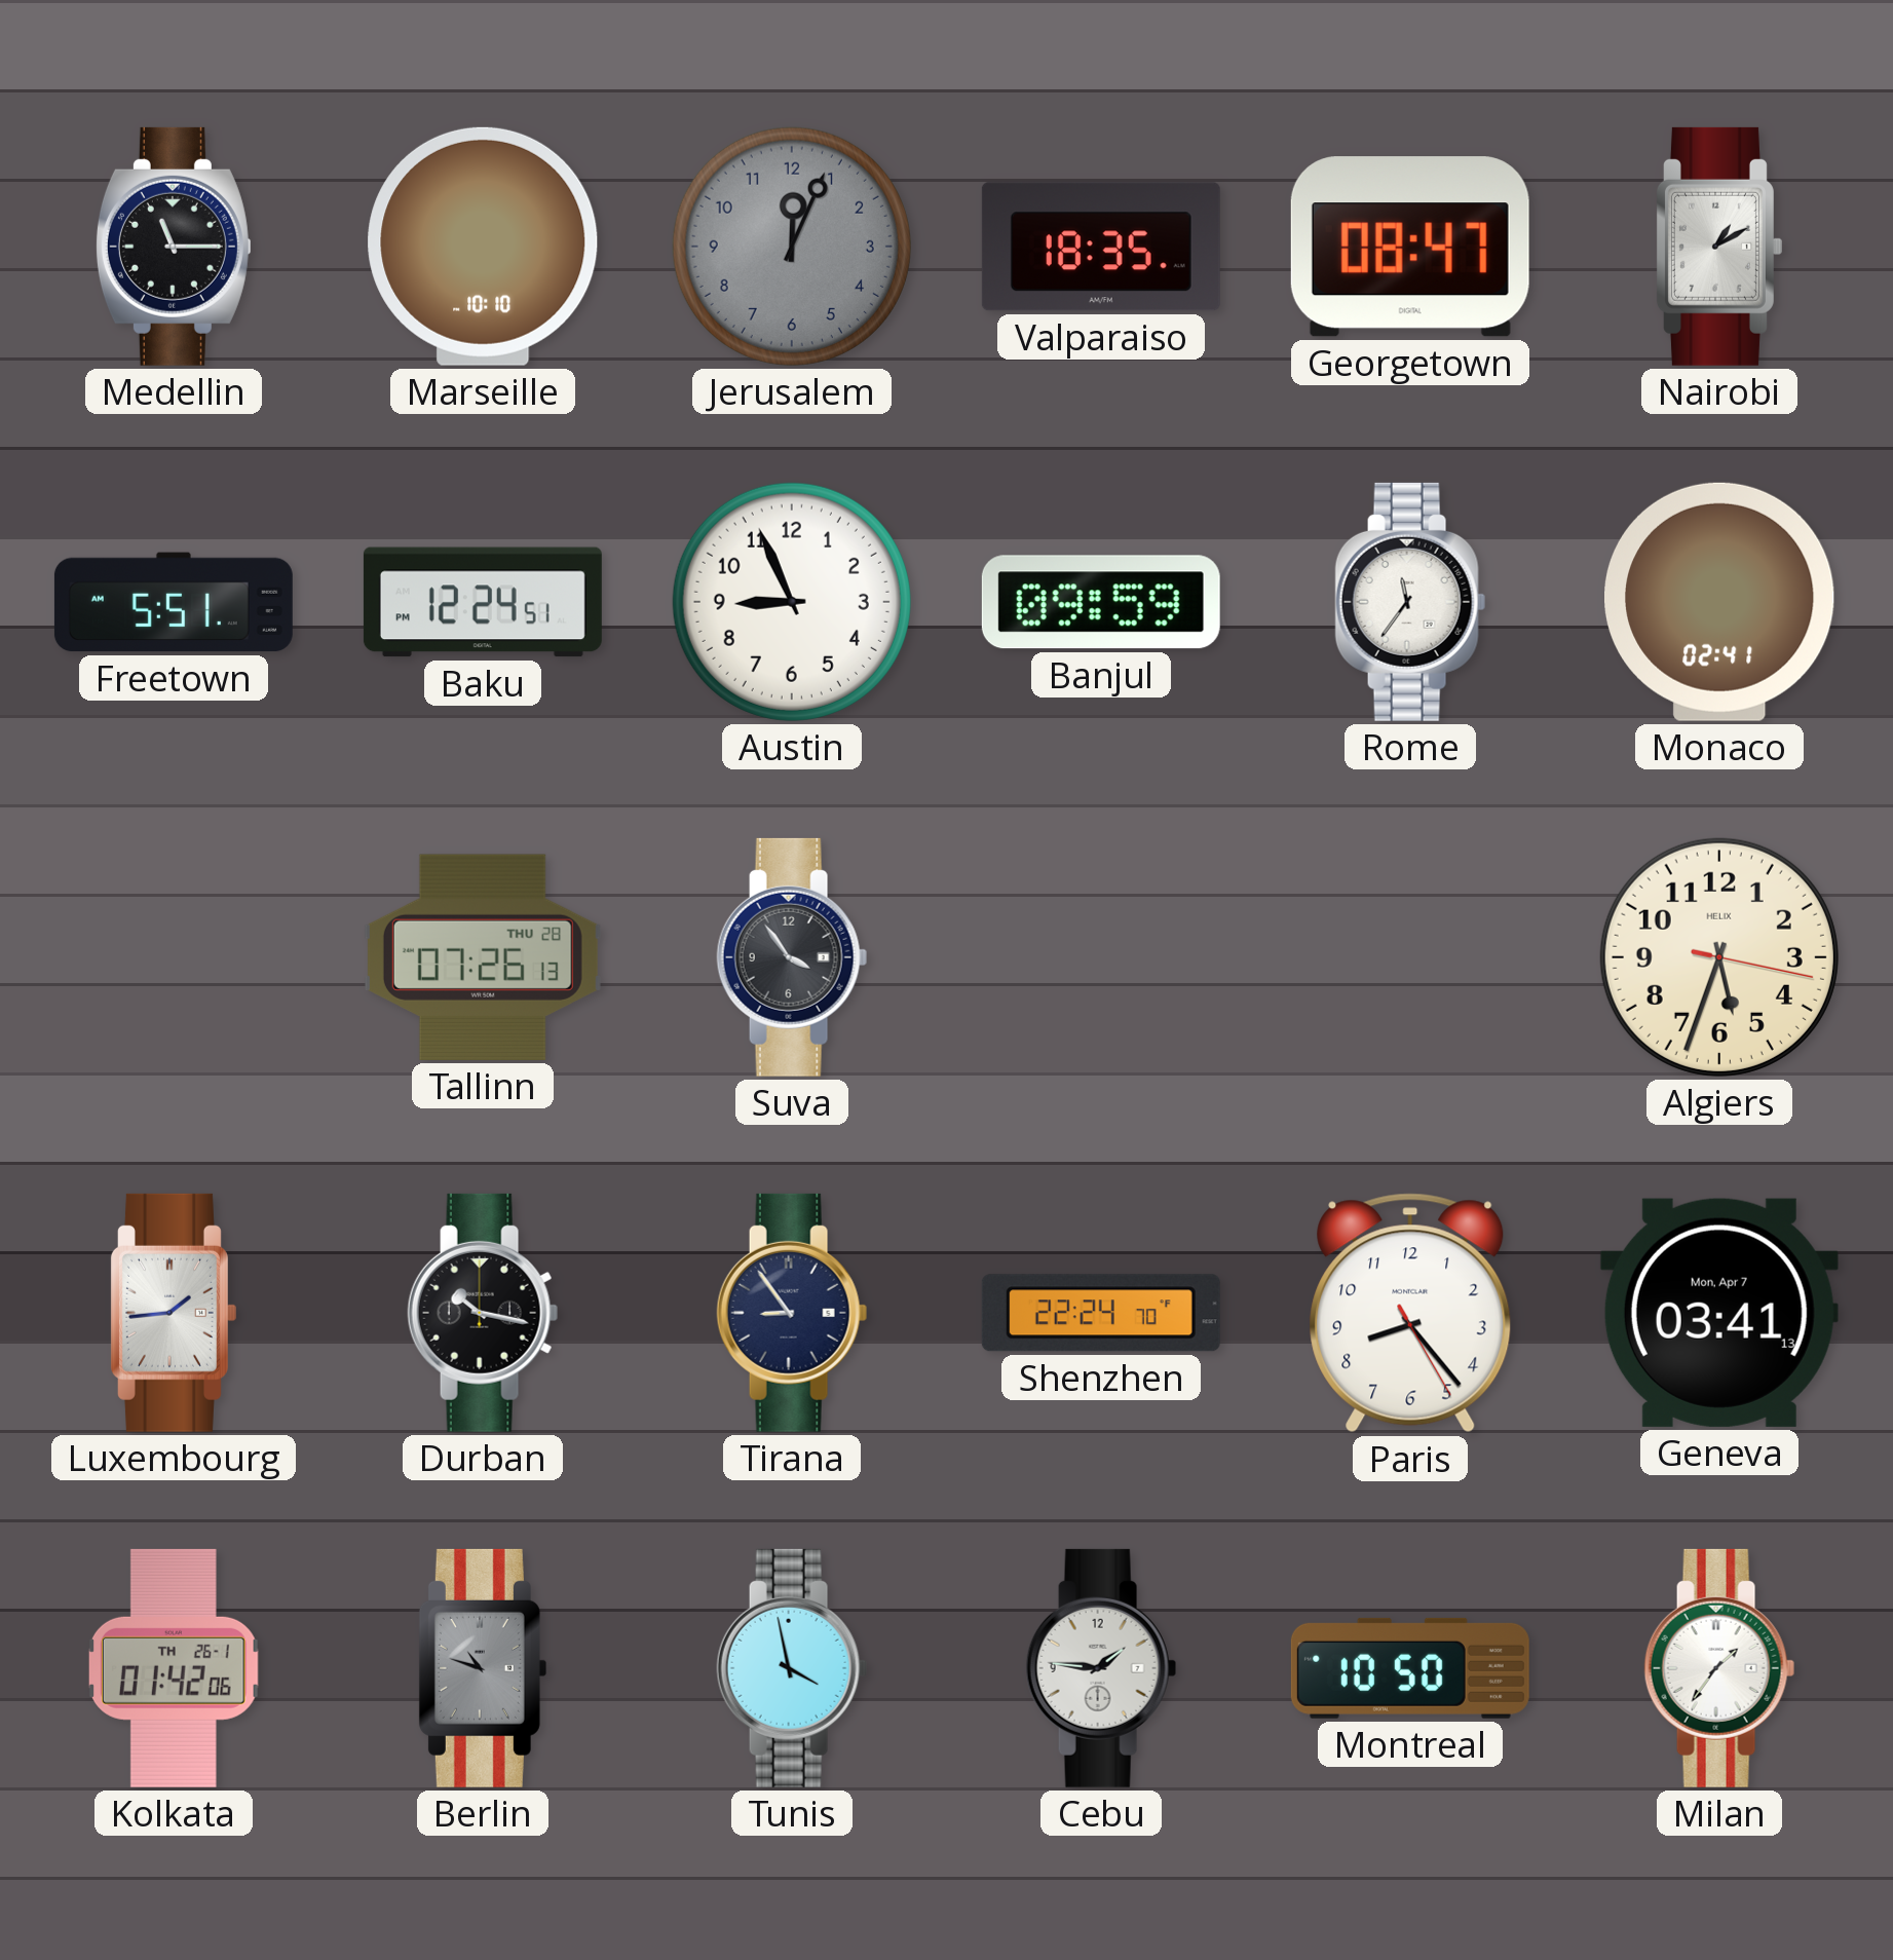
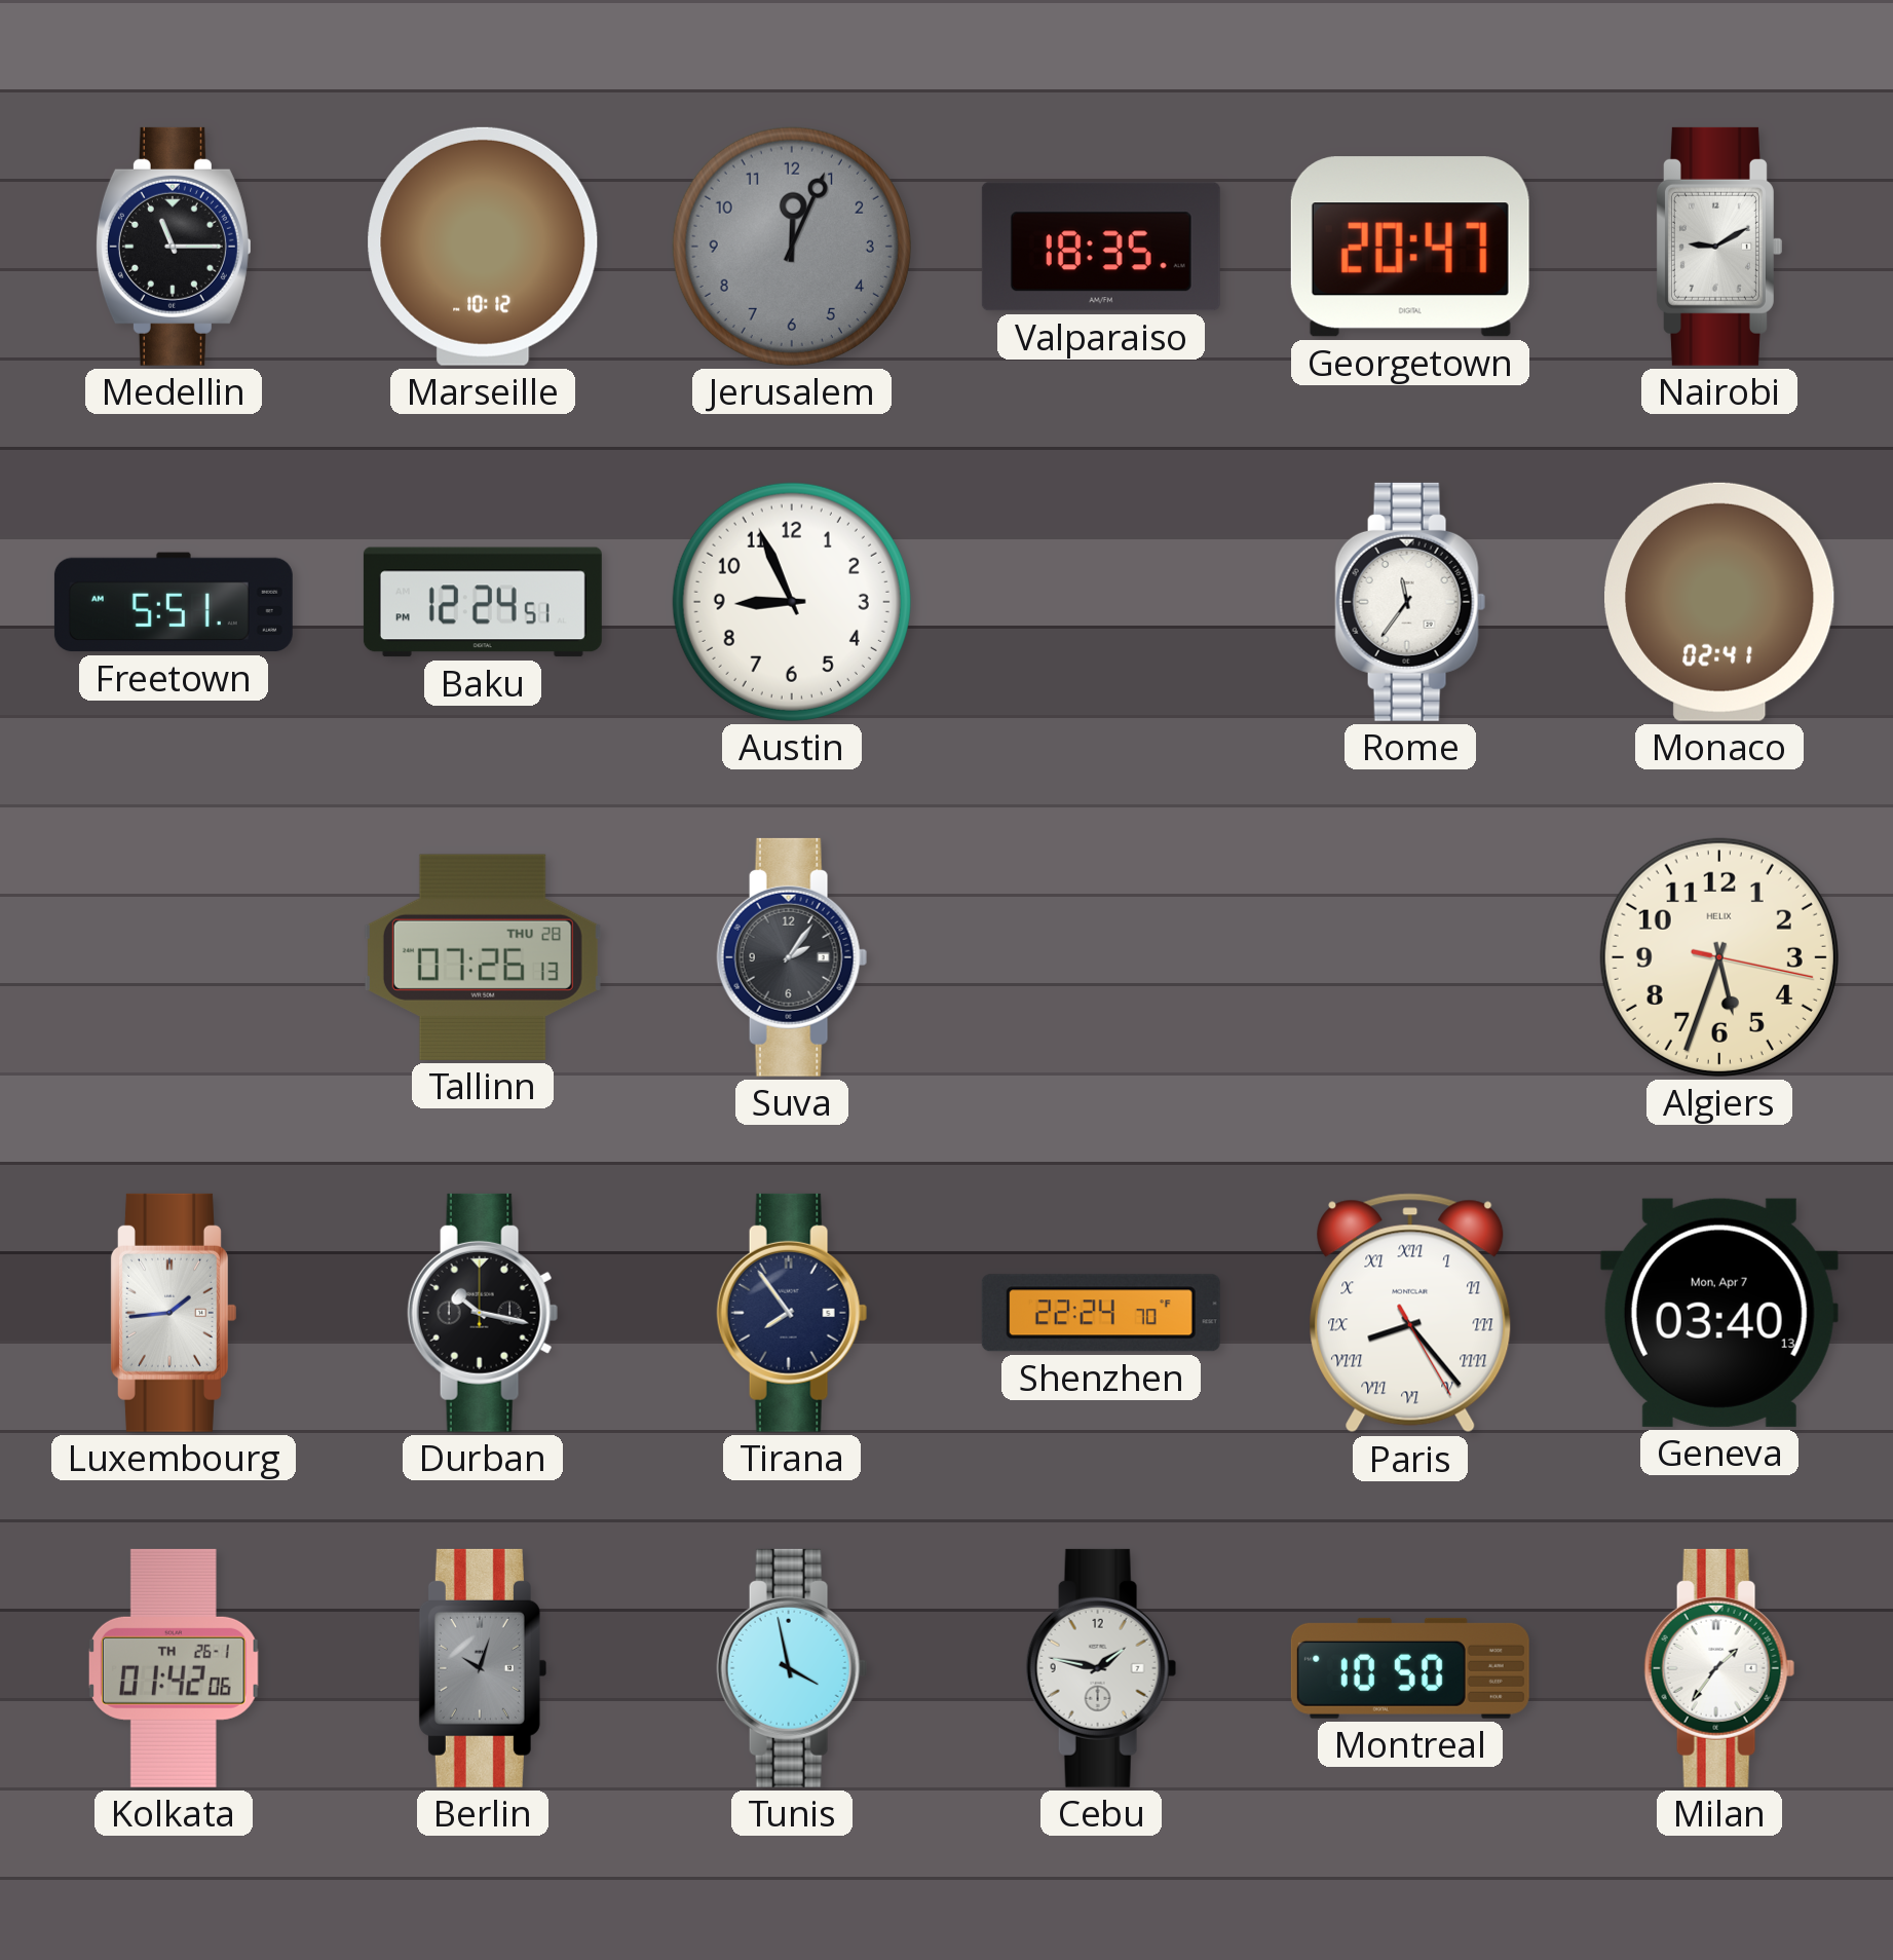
Marseille: 10:10 -> 10:12
Georgetown: 08:47 -> 20:47
Nairobi: 1:10 -> 9:10
Banjul: 09:59 -> none
Suva: 3:54 -> 2:06
Tirana: 8:54 -> 7:54
Paris numerals: Arabic -> Roman
Geneva: 03:41 -> 03:40
Berlin: 10:48 -> 10:03
Cebu: 1:46 -> 1:47
